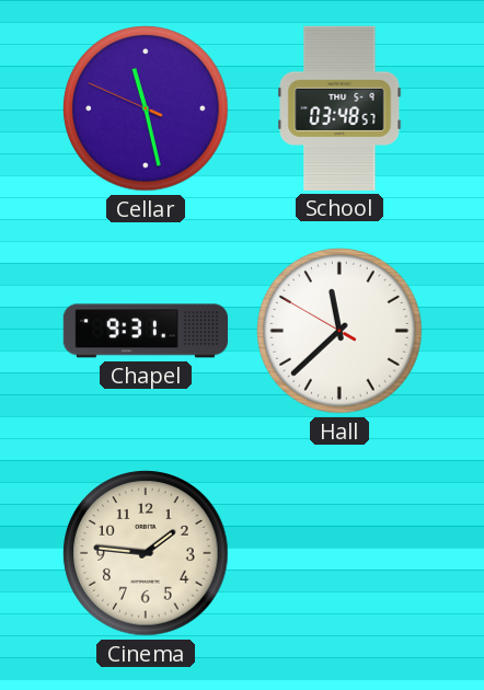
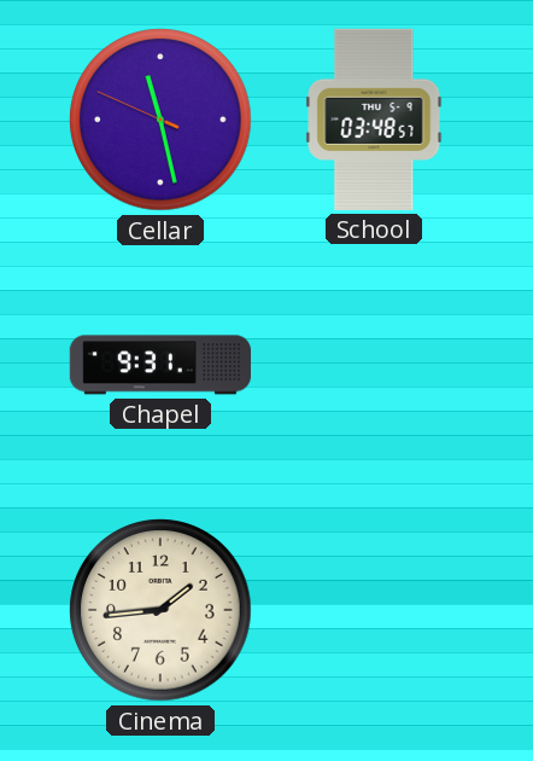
Hall: 11:37 -> none
Cinema: 1:46 -> 1:44
